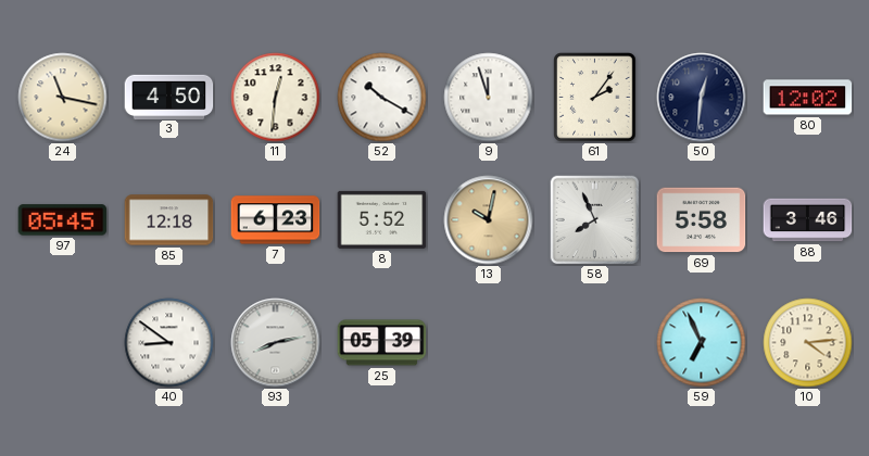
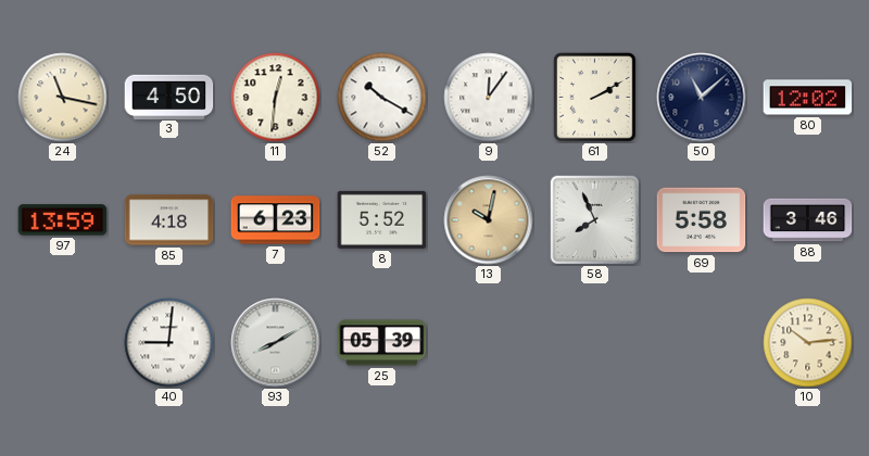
9: 11:57 -> 12:06
61: 2:06 -> 2:10
50: 12:31 -> 11:08
97: 05:45 -> 13:59
85: 12:18 -> 4:18
40: 8:51 -> 9:01
93: 8:13 -> 8:10
59: 6:56 -> none
10: 4:14 -> 10:14
